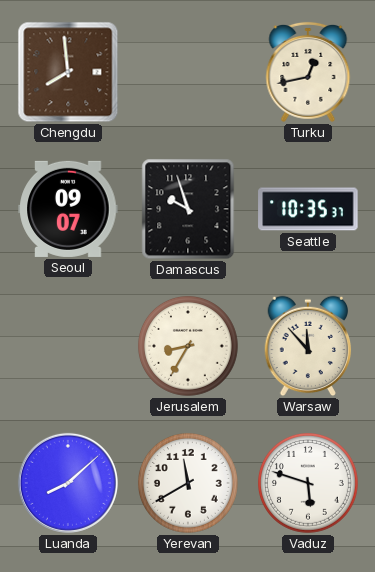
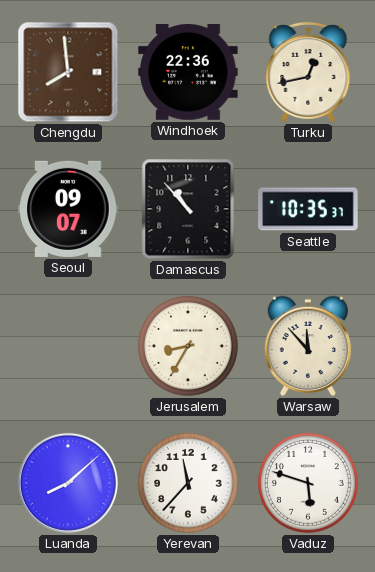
Windhoek: none -> 22:36
Damascus: 9:57 -> 10:53
Yerevan: 11:40 -> 11:37
